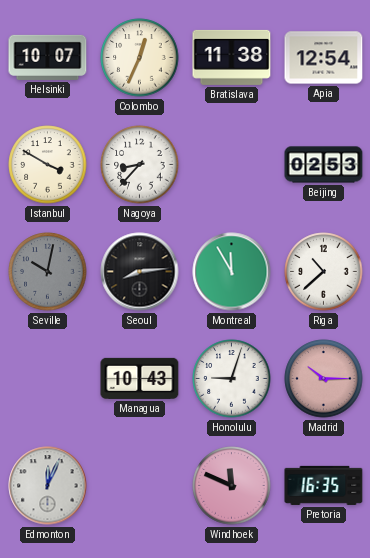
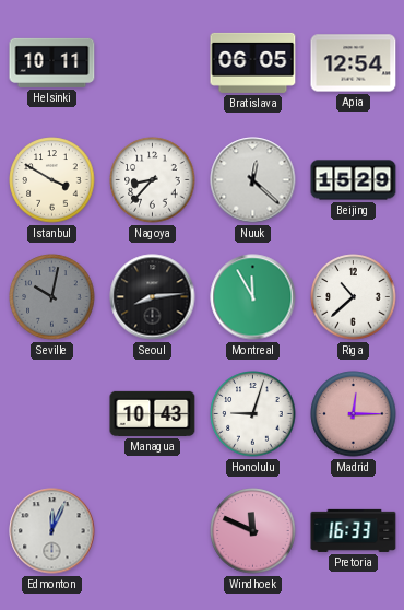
Helsinki: 10:07 -> 10:11
Colombo: 12:34 -> none
Bratislava: 11:38 -> 06:05
Nuuk: none -> 12:22
Beijing: 02:53 -> 15:29
Madrid: 10:15 -> 12:15
Pretoria: 16:35 -> 16:33
